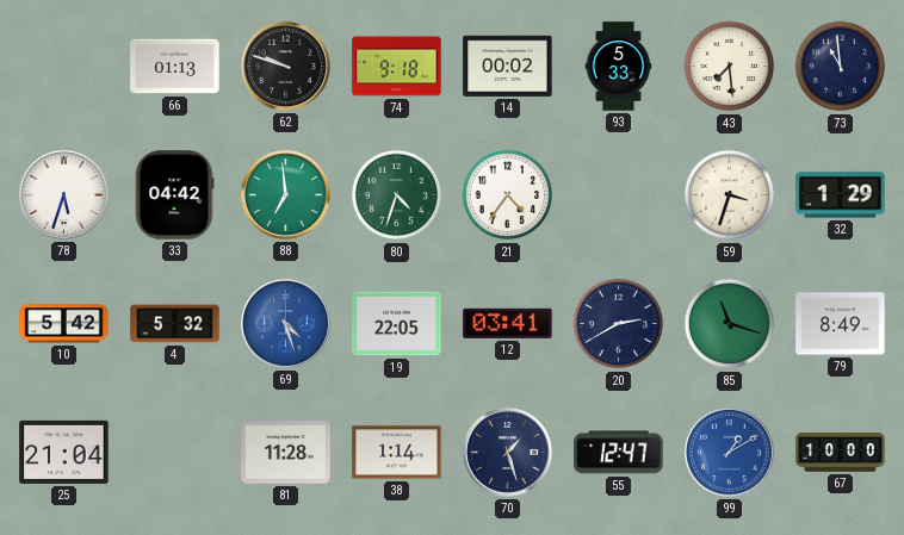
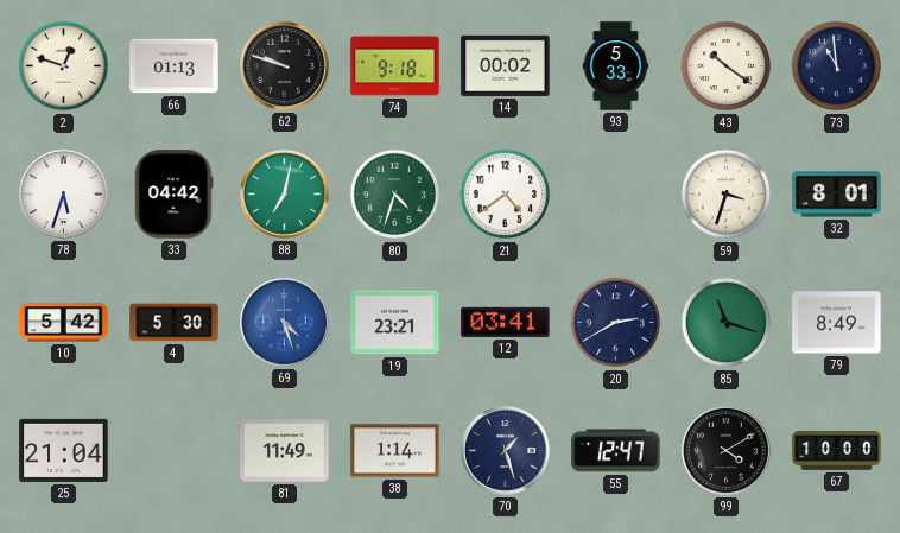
2: none -> 12:48
43: 7:29 -> 10:21
88: 6:59 -> 7:02
21: 4:36 -> 4:39
32: 1:29 -> 8:01
4: 5:32 -> 5:30
19: 22:05 -> 23:21
81: 11:28 -> 11:49
99: 1:10 -> 4:10
99 dial: blue -> black
